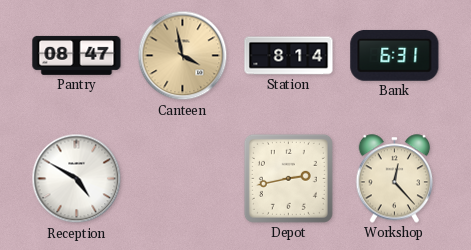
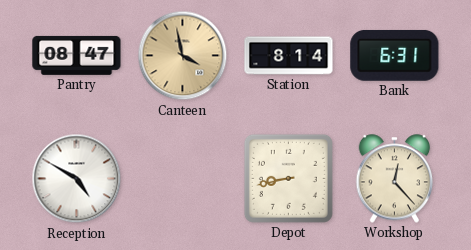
Depot: 2:43 -> 8:43
